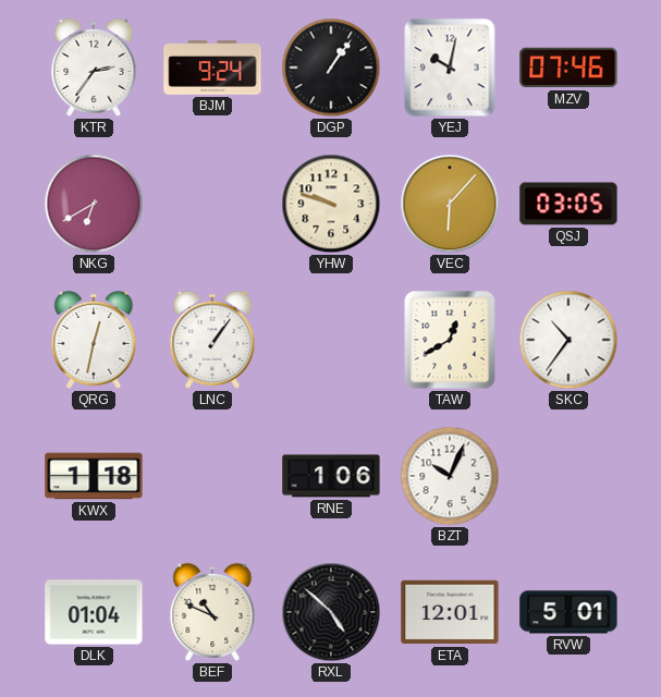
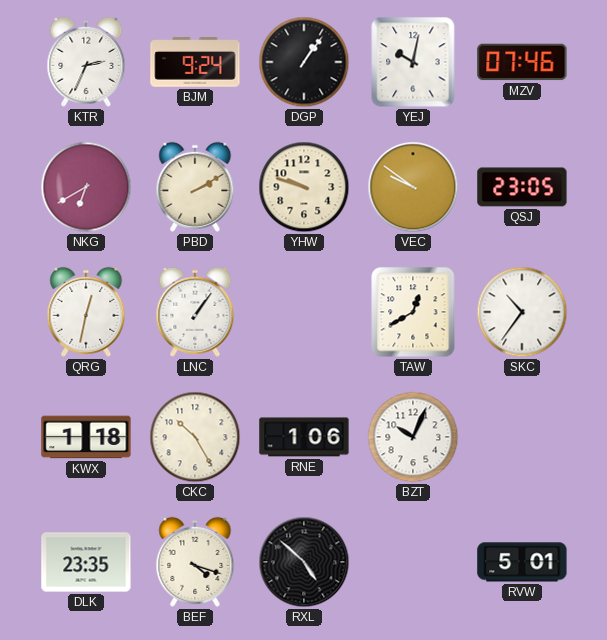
KTR: 2:36 -> 2:34
PBD: none -> 2:10
VEC: 6:07 -> 9:51
QSJ: 03:05 -> 23:05
CKC: none -> 10:25
DLK: 01:04 -> 23:35
BEF: 10:49 -> 4:18
ETA: 12:01 -> none
